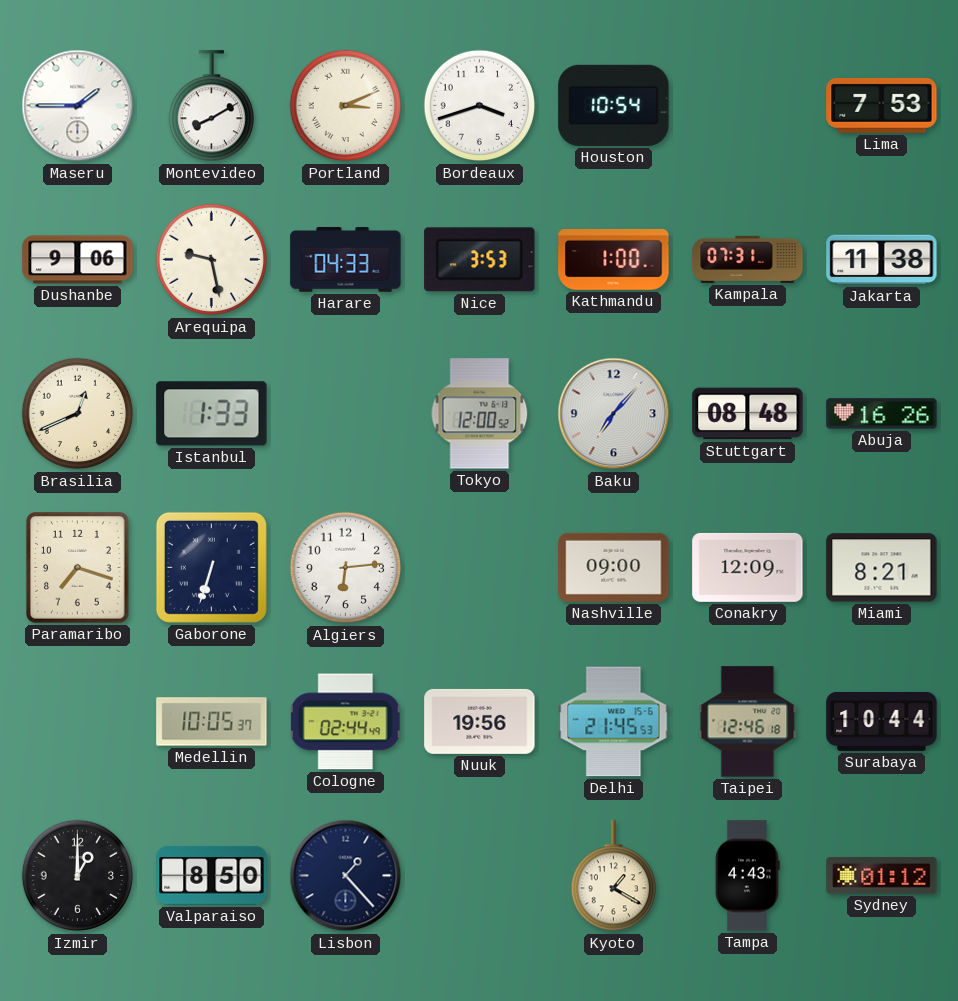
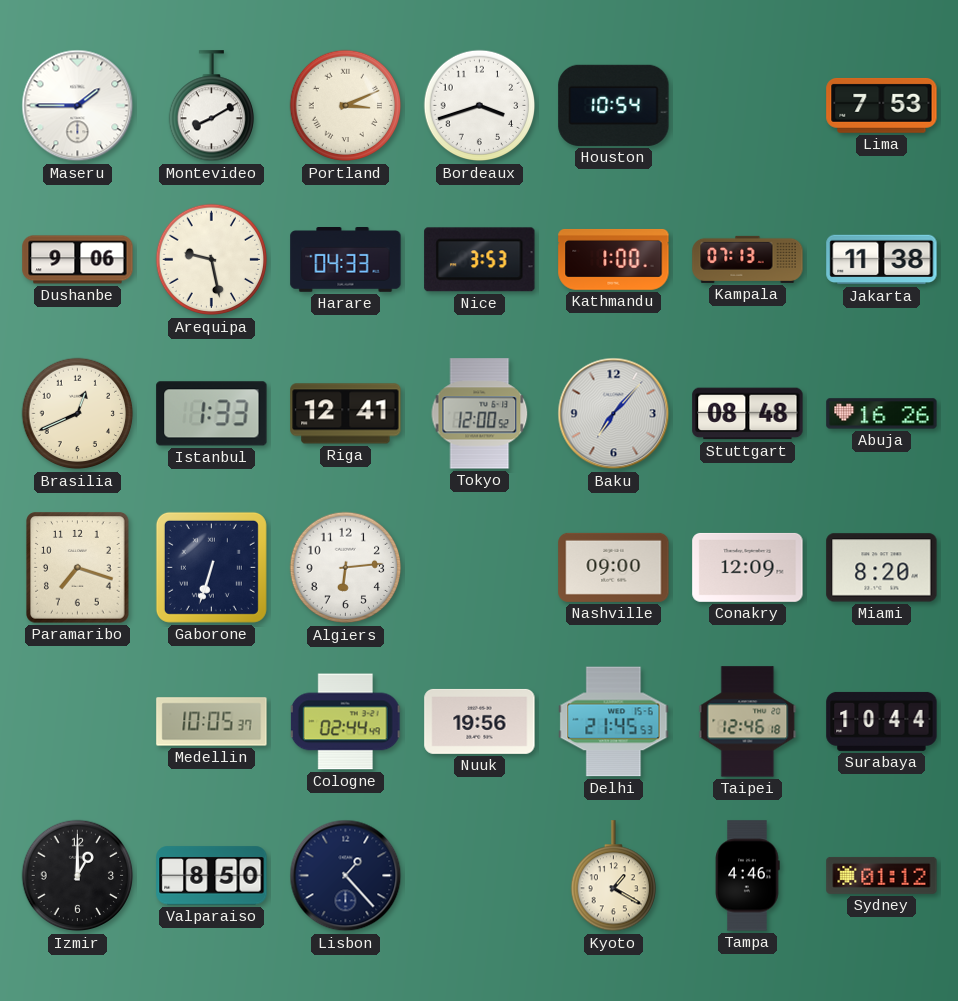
Kampala: 07:31 -> 07:13
Riga: none -> 12:41
Miami: 8:21 -> 8:20
Tampa: 4:43 -> 4:46
